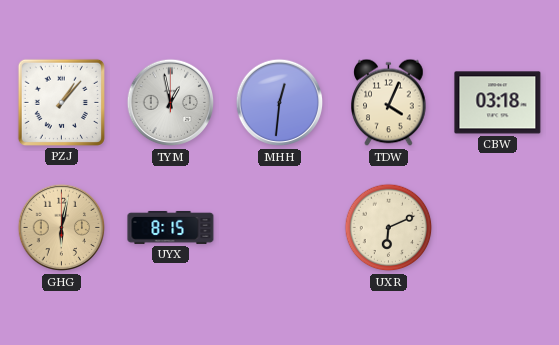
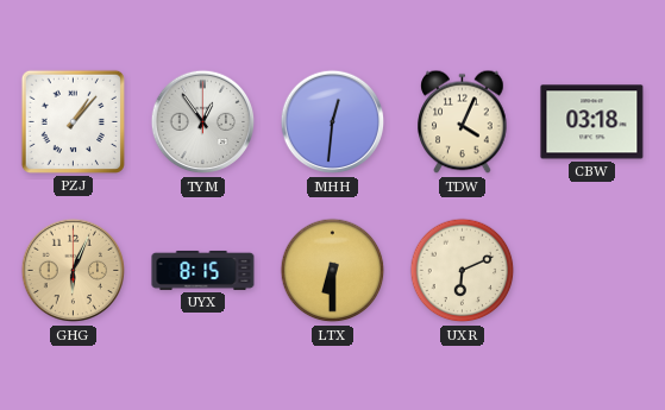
TYM: 12:58 -> 12:54
GHG: 6:02 -> 6:04
LTX: none -> 6:30
